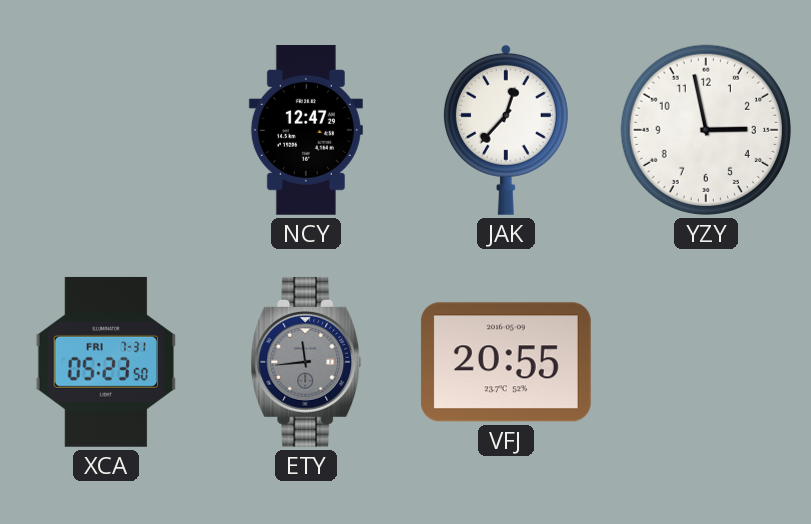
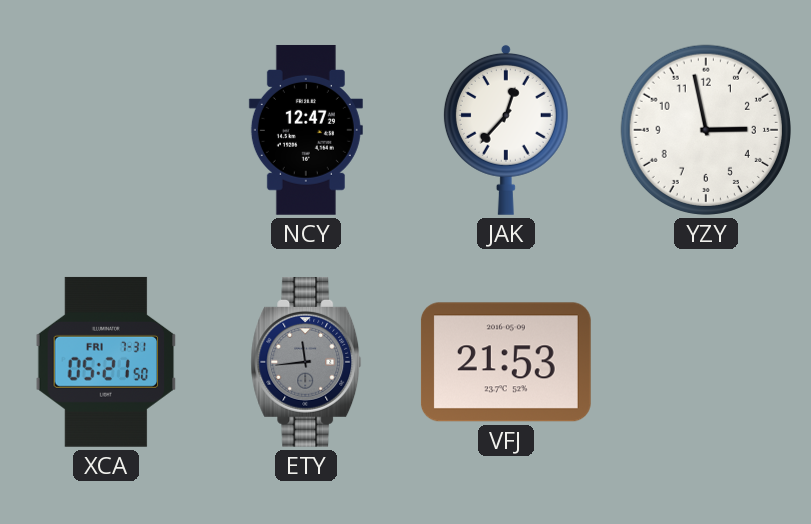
XCA: 05:23 -> 05:21
VFJ: 20:55 -> 21:53
